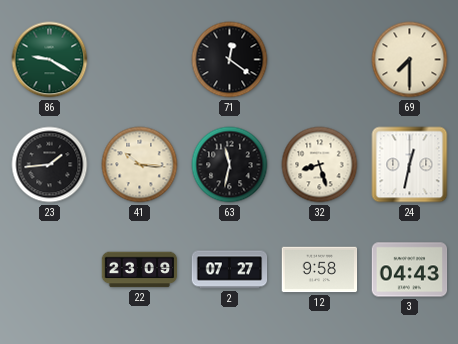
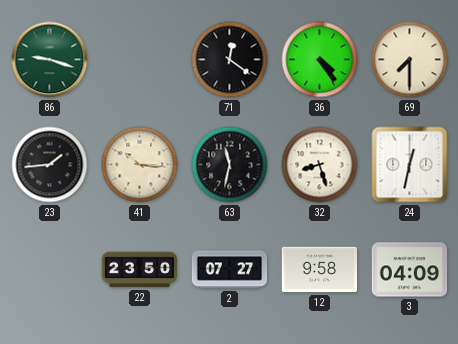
86: 9:20 -> 9:18
36: none -> 4:24
22: 23:09 -> 23:50
3: 04:43 -> 04:09
